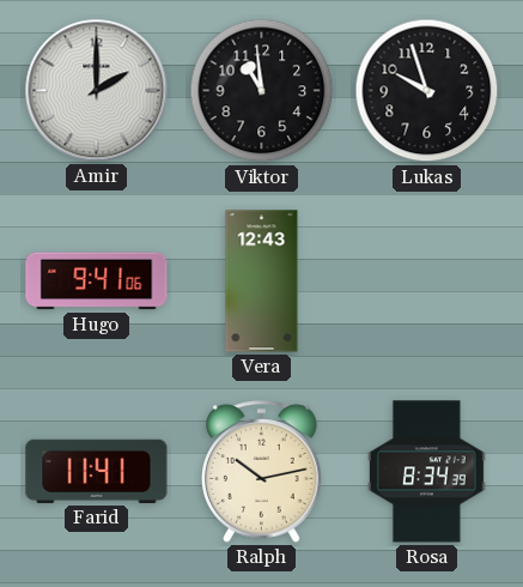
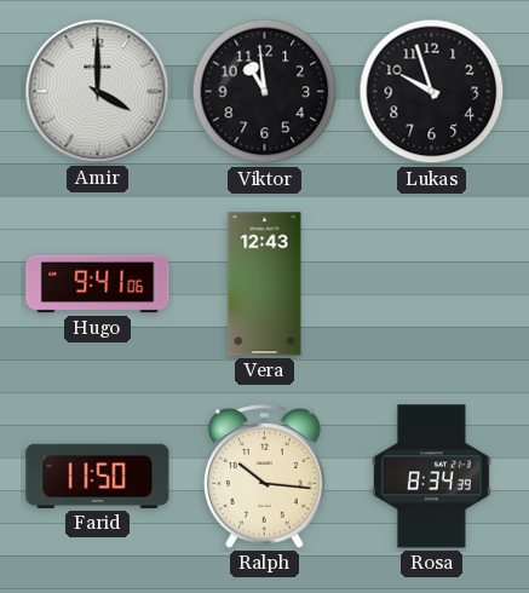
Amir: 2:00 -> 4:00
Farid: 11:41 -> 11:50
Ralph: 10:13 -> 10:16
